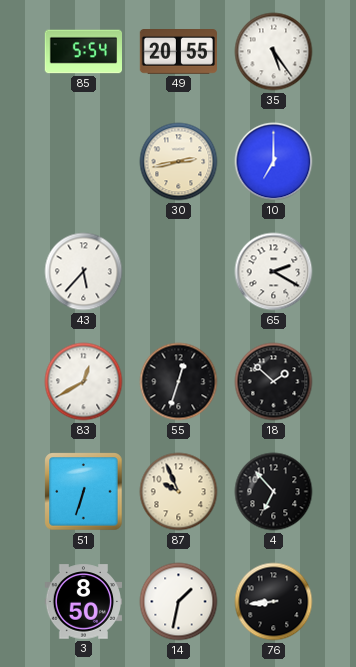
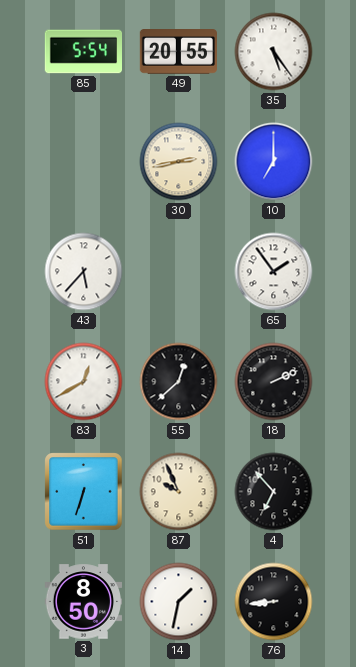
65: 2:20 -> 1:54
55: 12:33 -> 12:38
18: 1:52 -> 2:11
